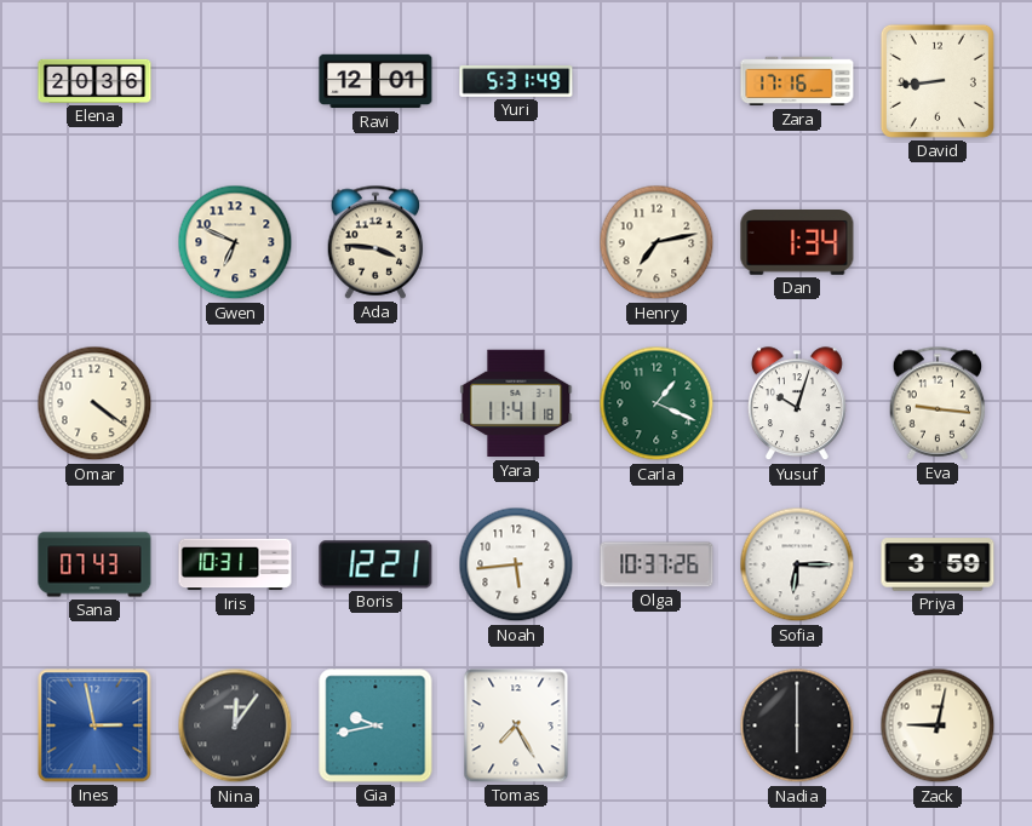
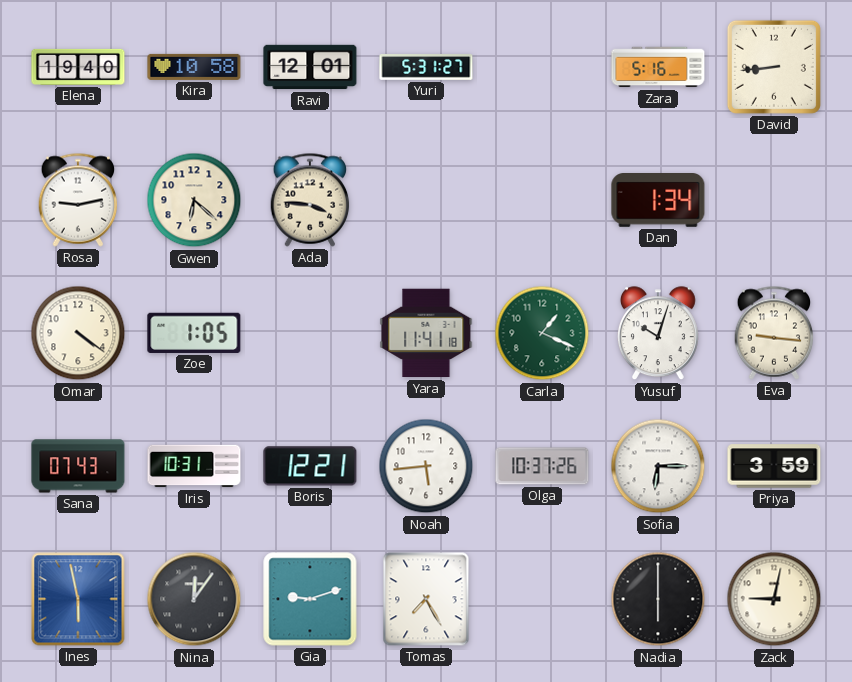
Elena: 20:36 -> 19:40
Kira: none -> 10:58
Yuri: 5:31:49 -> 5:31:27
Zara: 17:16 -> 5:16
Rosa: none -> 9:13
Gwen: 6:49 -> 6:22
Henry: 7:13 -> none
Zoe: none -> 1:05
Ines: 2:58 -> 5:58
Gia: 9:43 -> 9:12
